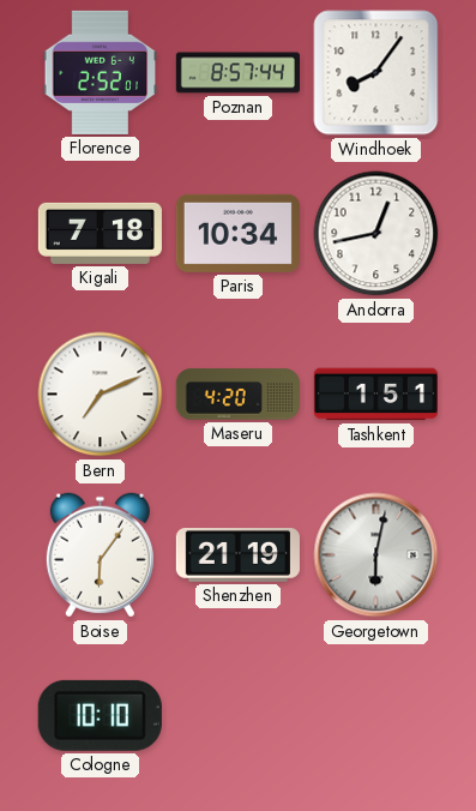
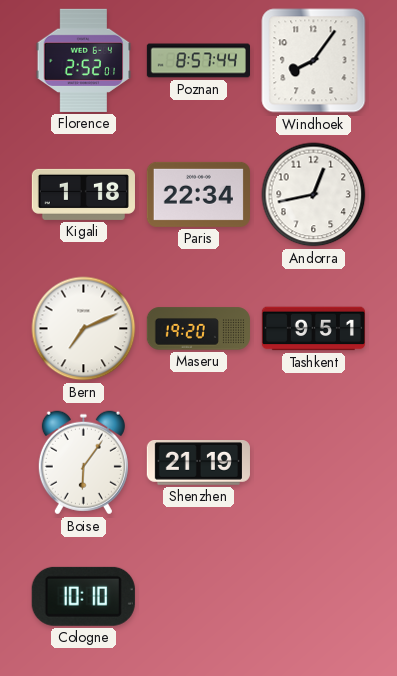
Kigali: 7:18 -> 1:18
Paris: 10:34 -> 22:34
Maseru: 4:20 -> 19:20
Tashkent: 1:51 -> 9:51
Georgetown: 6:02 -> none
